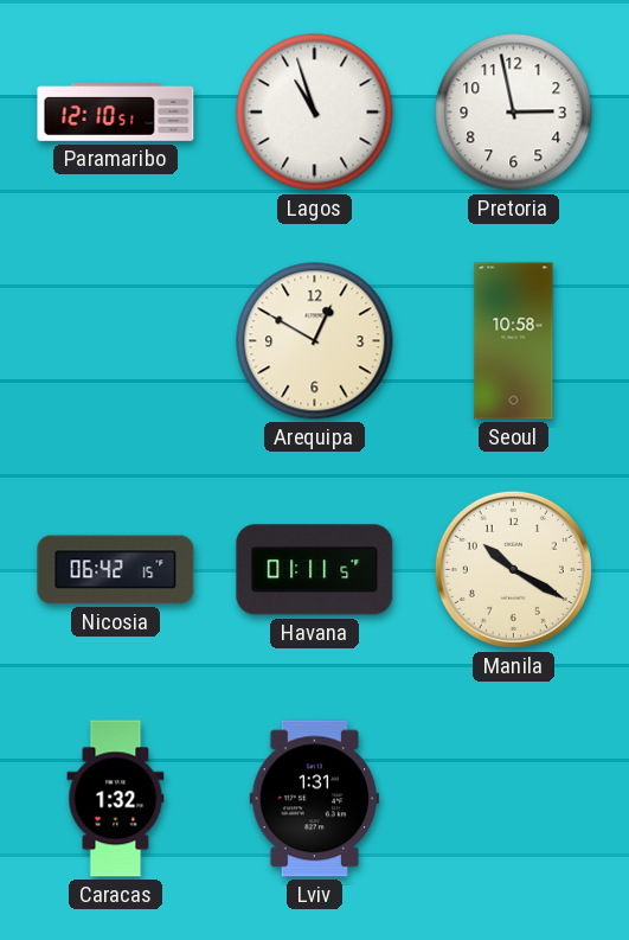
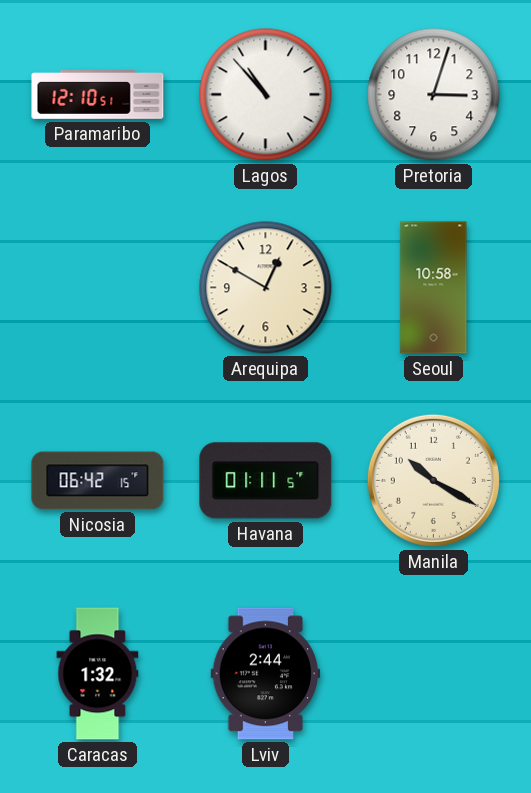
Lagos: 10:57 -> 10:53
Pretoria: 2:58 -> 3:03
Lviv: 1:31 -> 2:44
